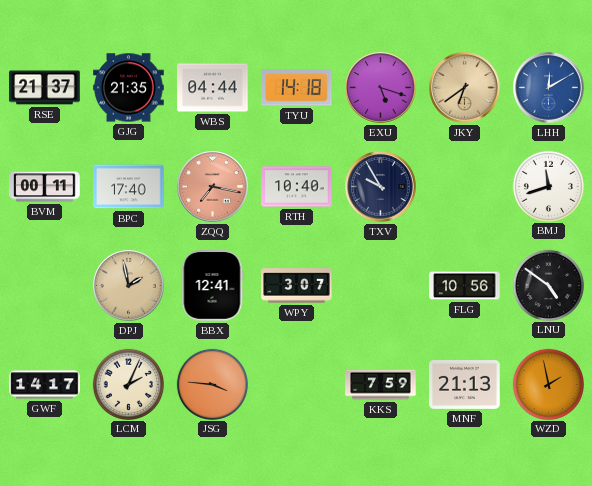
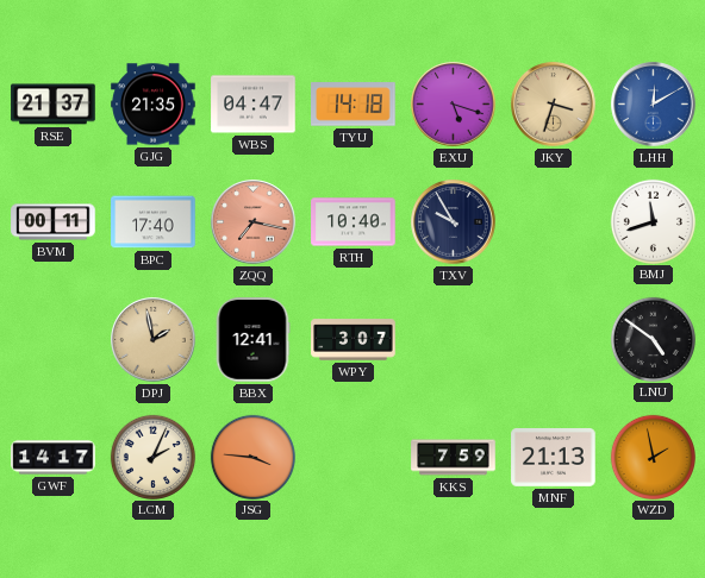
WBS: 04:44 -> 04:47
JKY: 6:39 -> 3:33
FLG: 10:56 -> none
